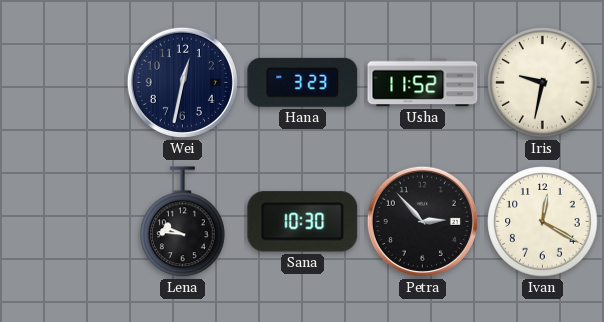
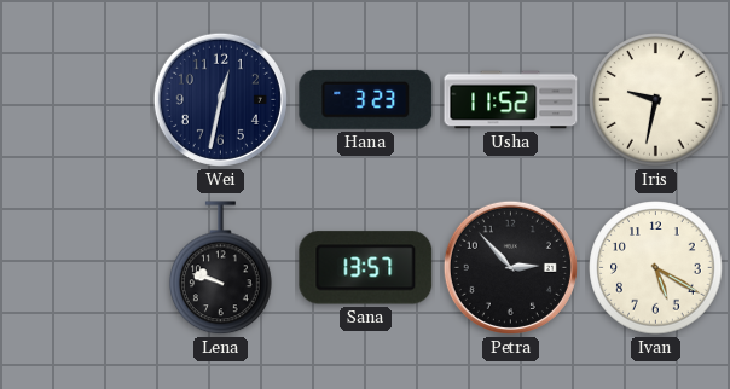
Lena: 9:46 -> 9:48
Sana: 10:30 -> 13:57
Ivan: 12:20 -> 5:20
